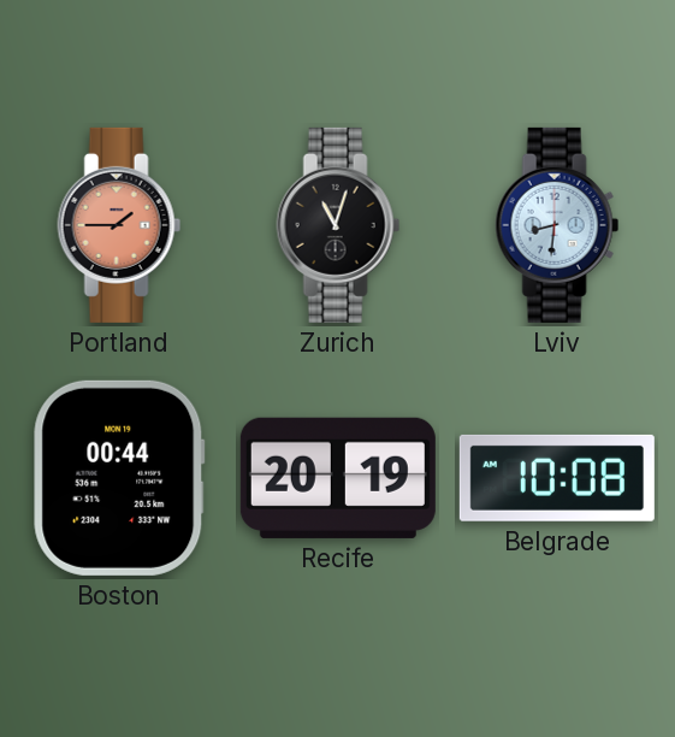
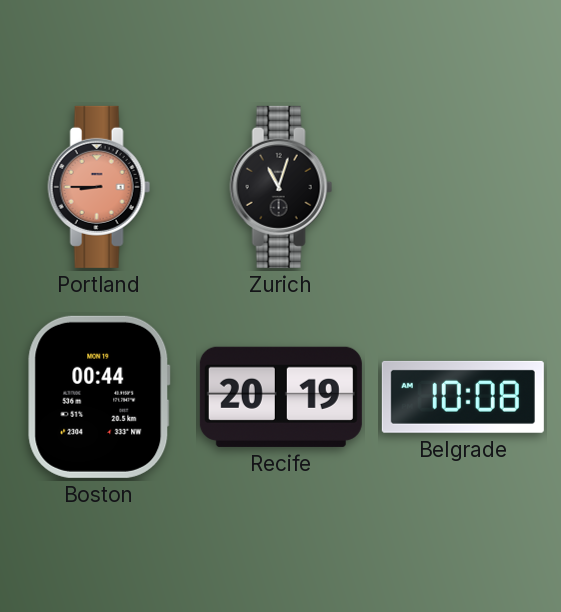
Portland: 1:45 -> 8:45
Lviv: 8:31 -> none
